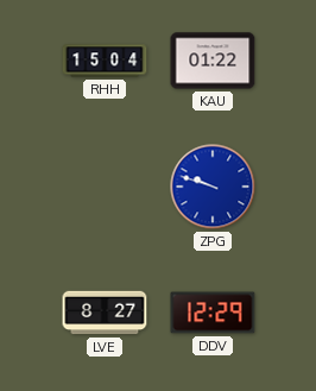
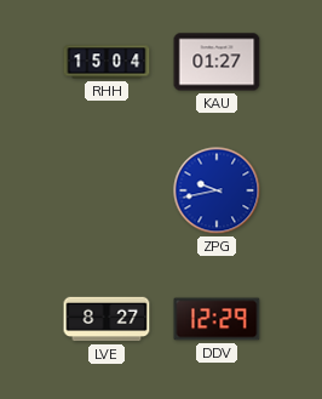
KAU: 01:22 -> 01:27
ZPG: 9:48 -> 9:43
